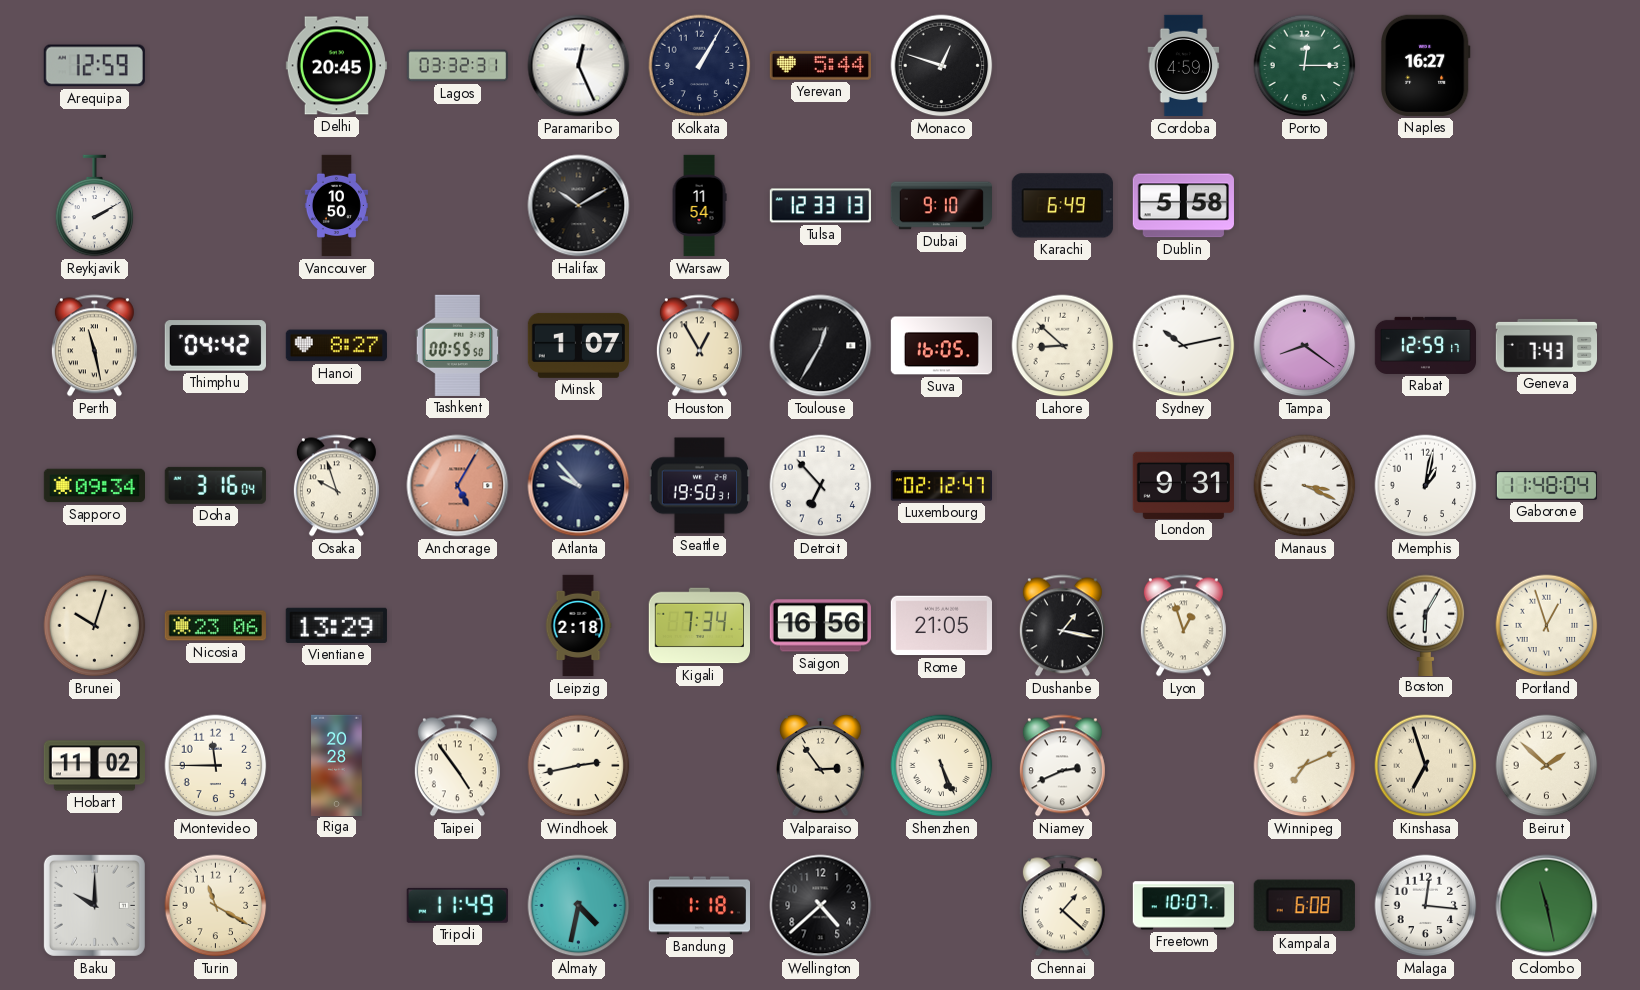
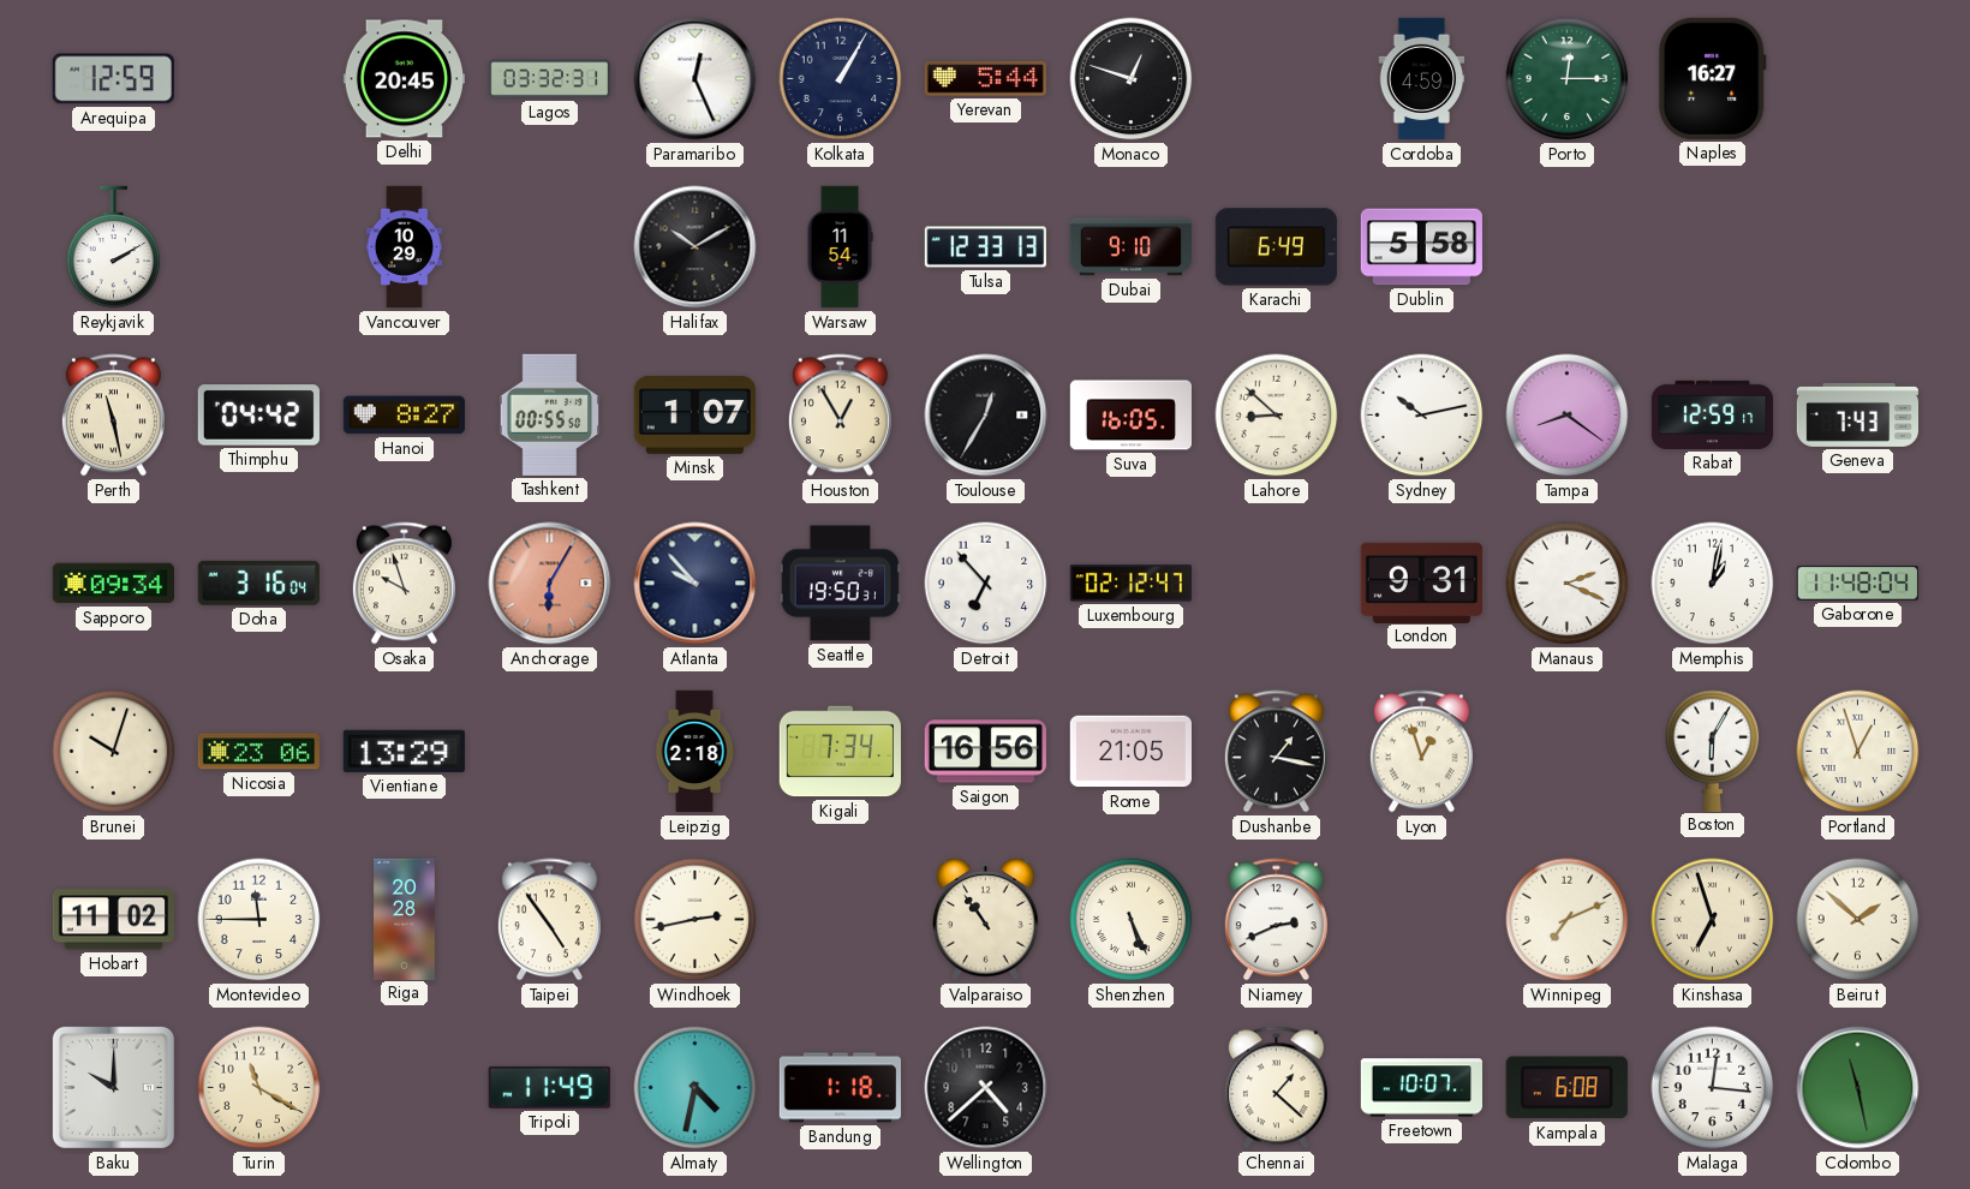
Vancouver: 10:50 -> 10:29
Anchorage: 5:05 -> 6:05
Manaus: 3:19 -> 2:19
Valparaiso: 2:54 -> 10:54
